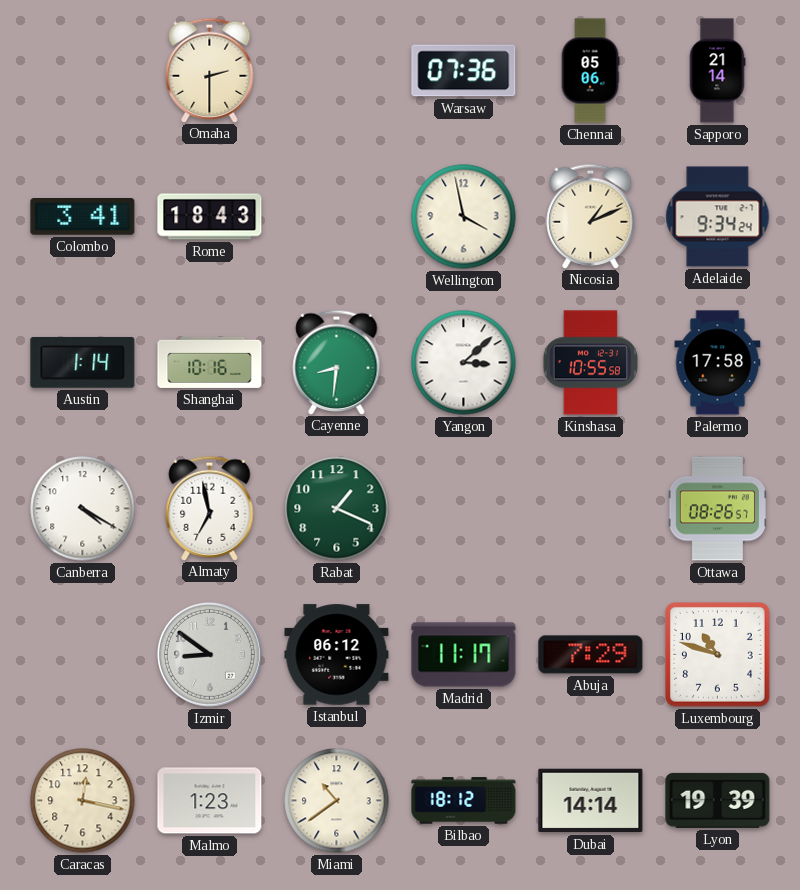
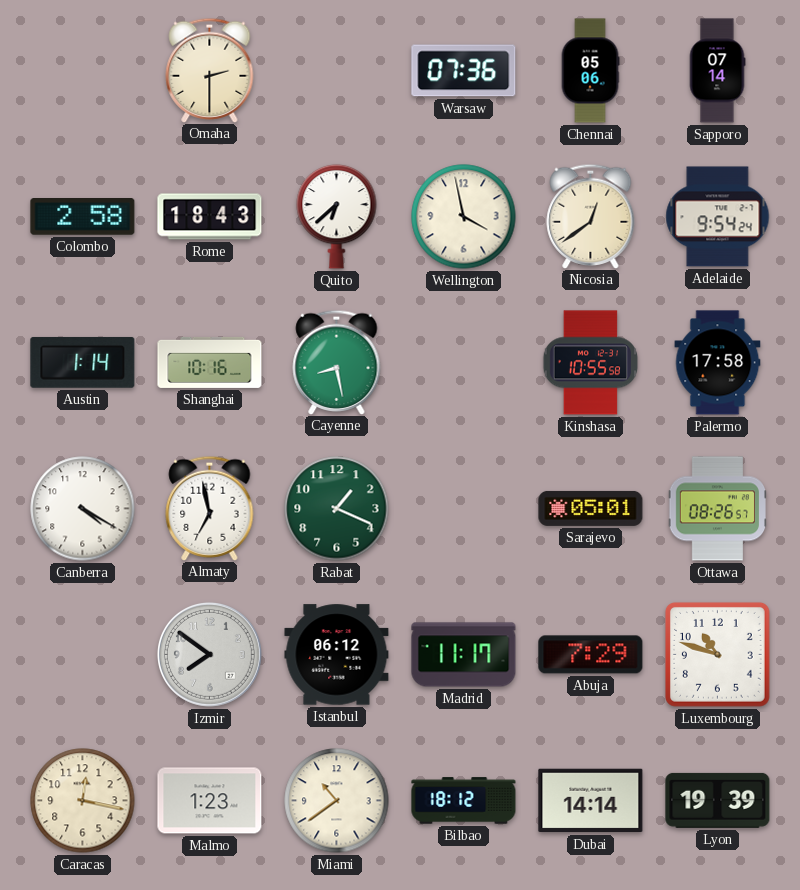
Sapporo: 21:14 -> 07:14
Colombo: 3:41 -> 2:58
Quito: none -> 6:38
Nicosia: 1:11 -> 12:39
Adelaide: 9:34 -> 9:54
Cayenne: 8:31 -> 8:28
Yangon: 3:08 -> none
Sarajevo: none -> 05:01
Izmir: 8:51 -> 7:51
